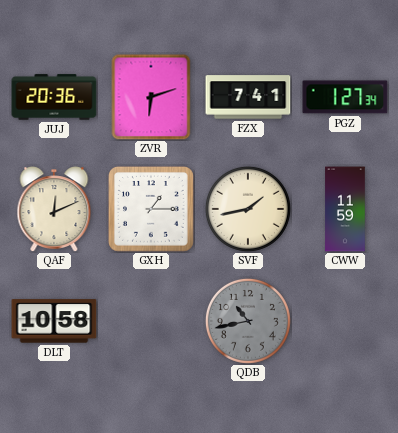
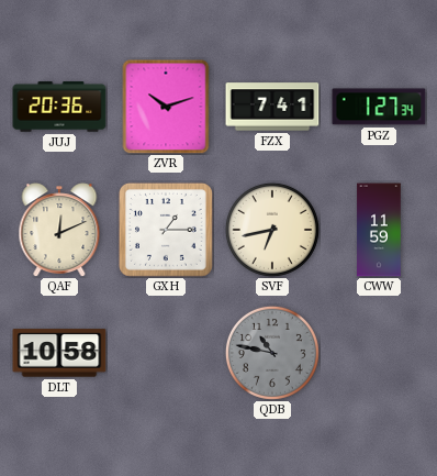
ZVR: 6:12 -> 10:12
SVF: 1:43 -> 6:43
QDB: 10:43 -> 10:47
